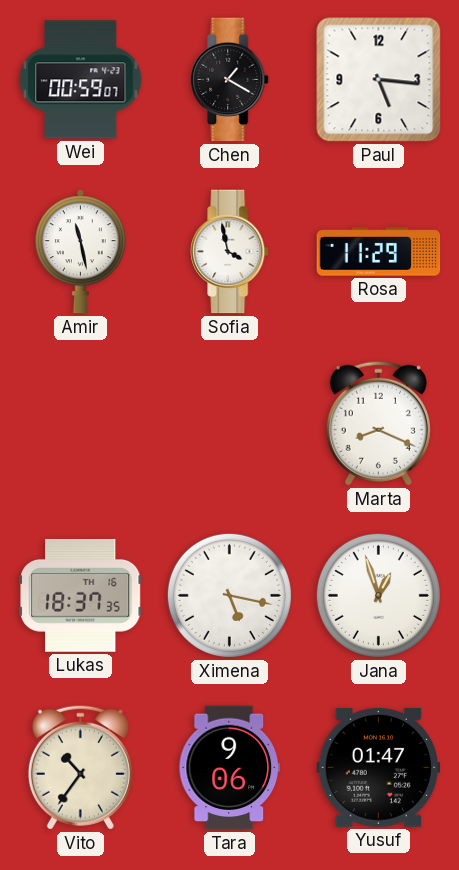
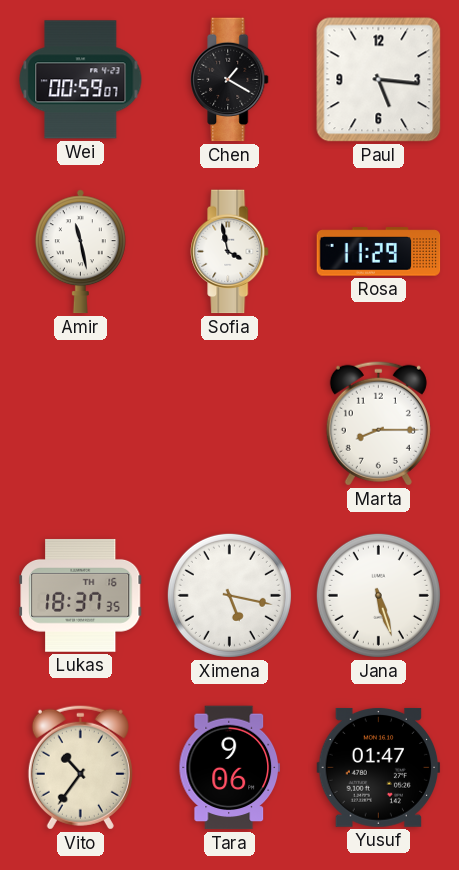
Marta: 8:19 -> 8:15
Jana: 12:57 -> 5:27
